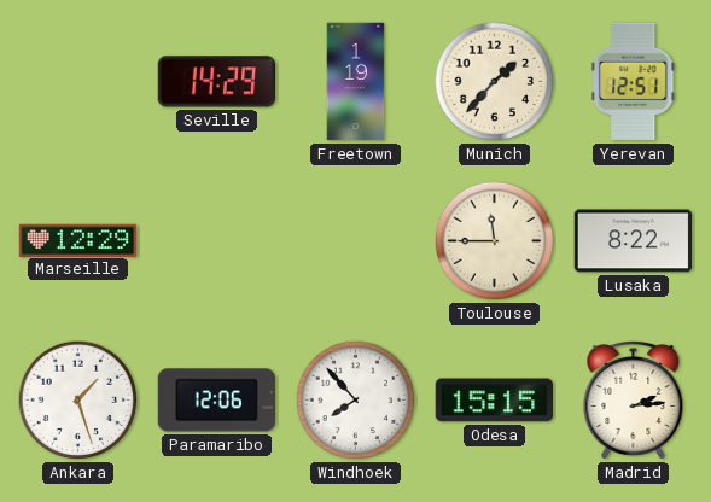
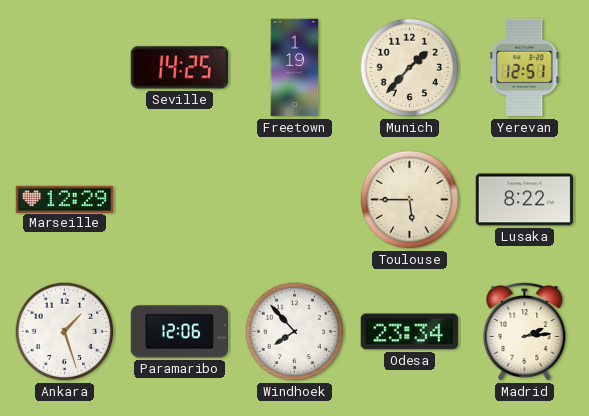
Seville: 14:29 -> 14:25
Toulouse: 11:45 -> 5:45
Odesa: 15:15 -> 23:34
